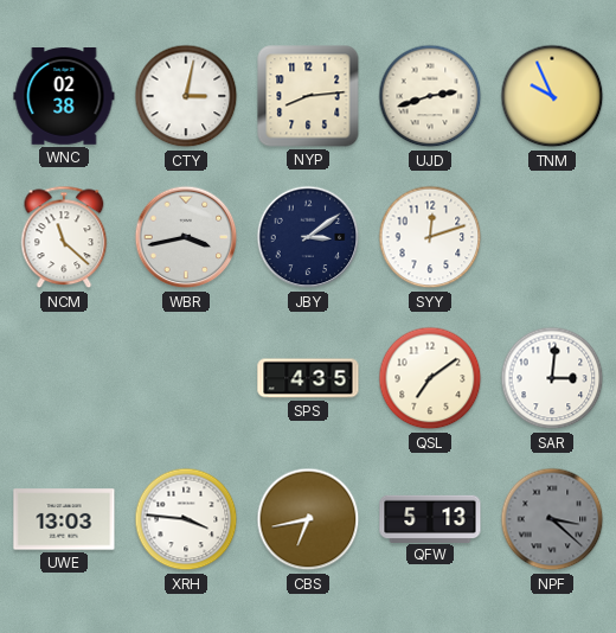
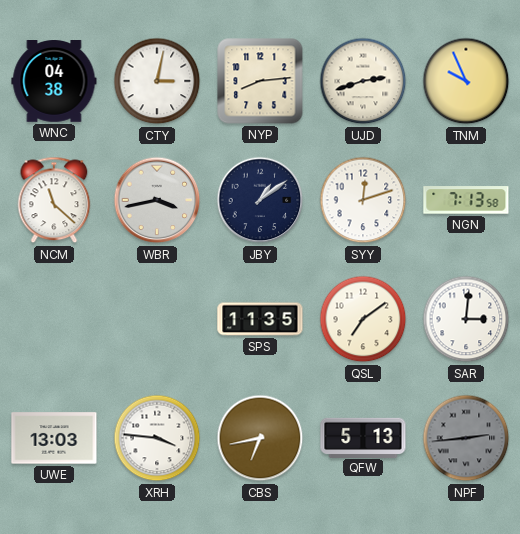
WNC: 02:38 -> 04:38
JBY: 3:09 -> 1:09
NGN: none -> 7:13
SPS: 4:35 -> 11:35
NPF: 3:22 -> 2:44
